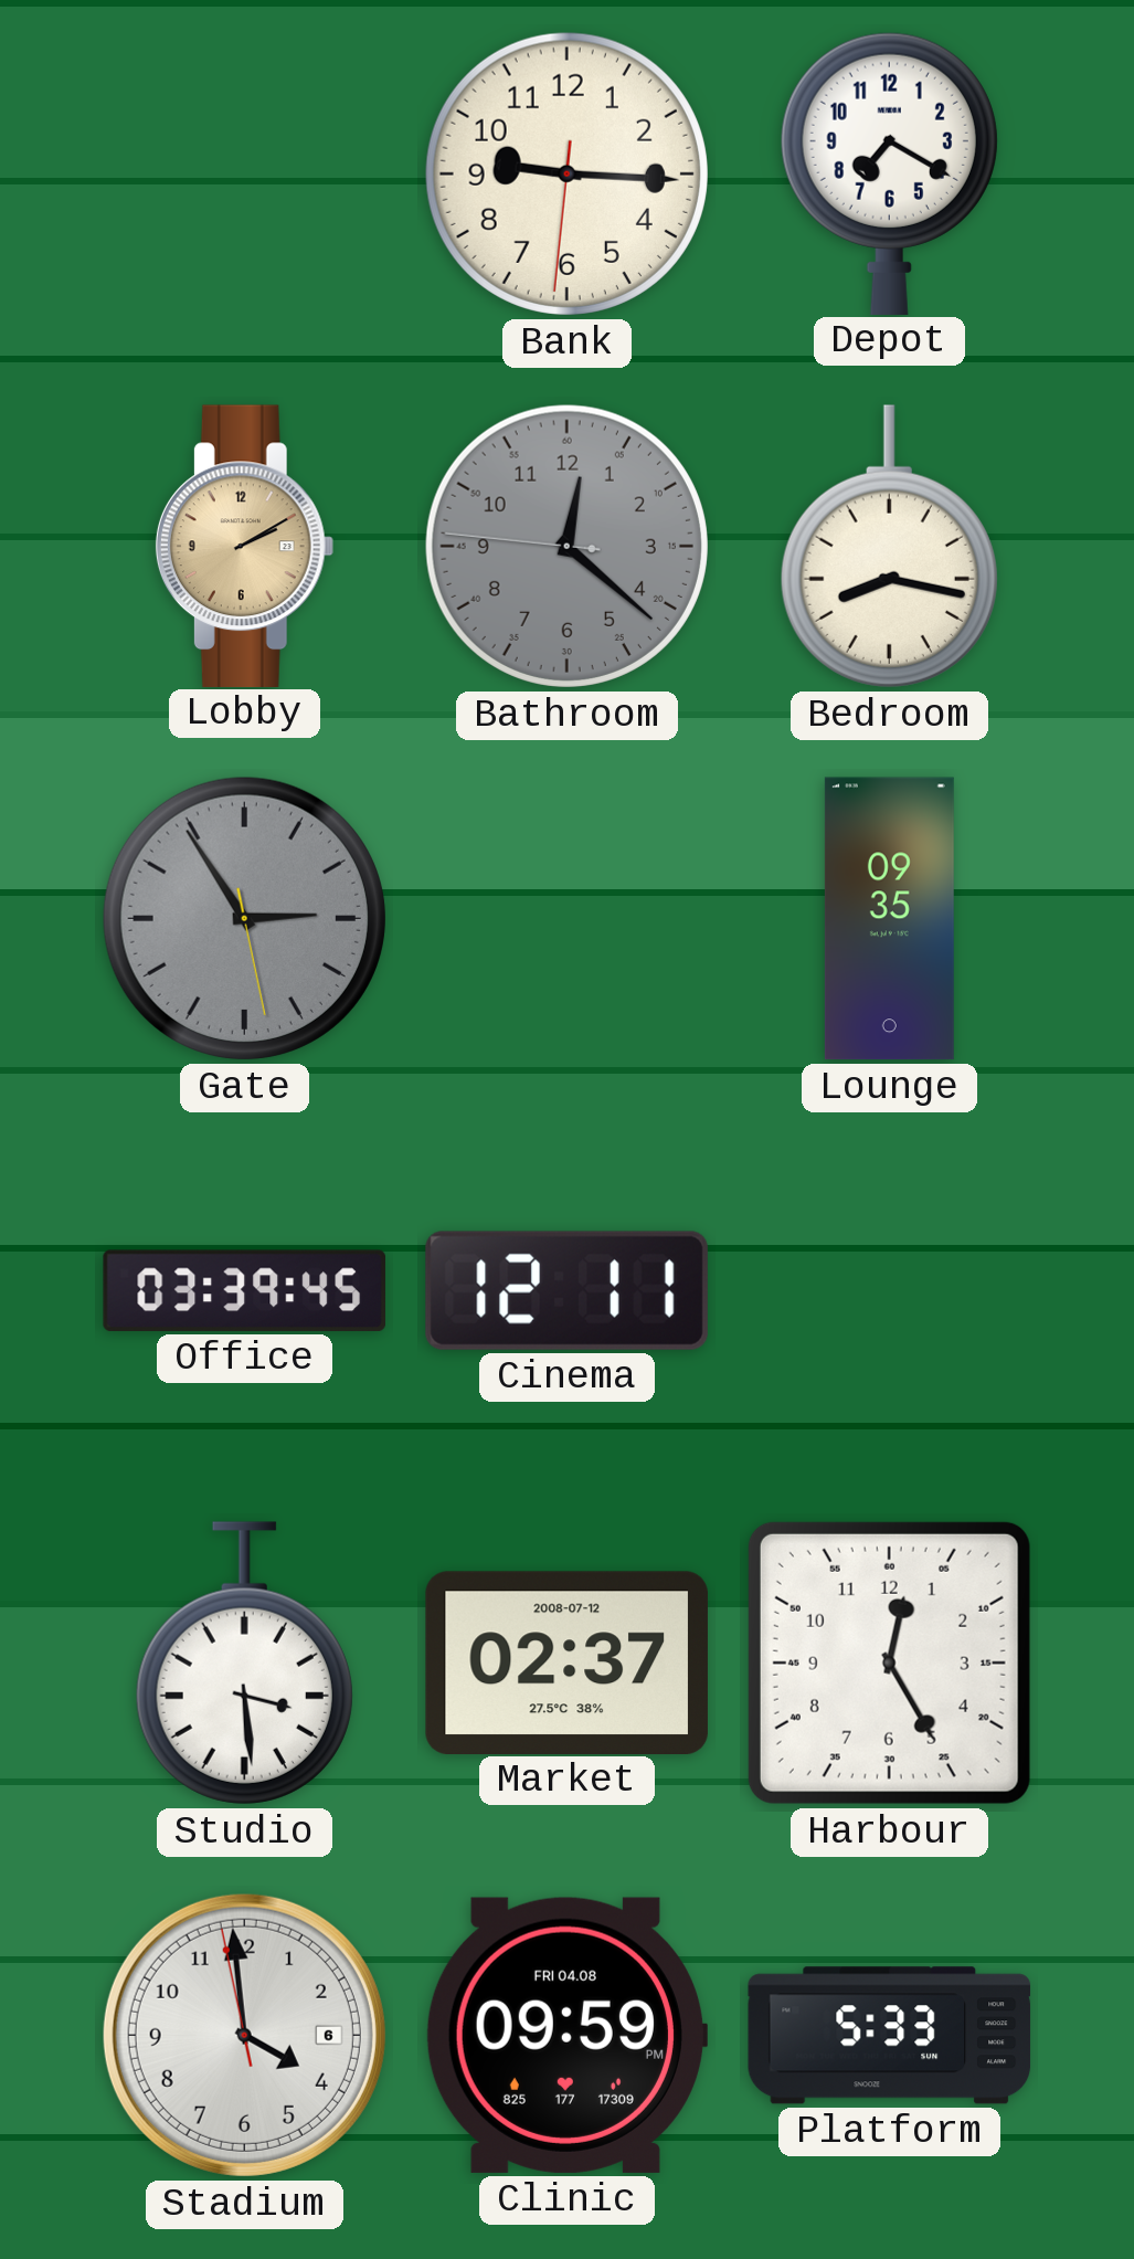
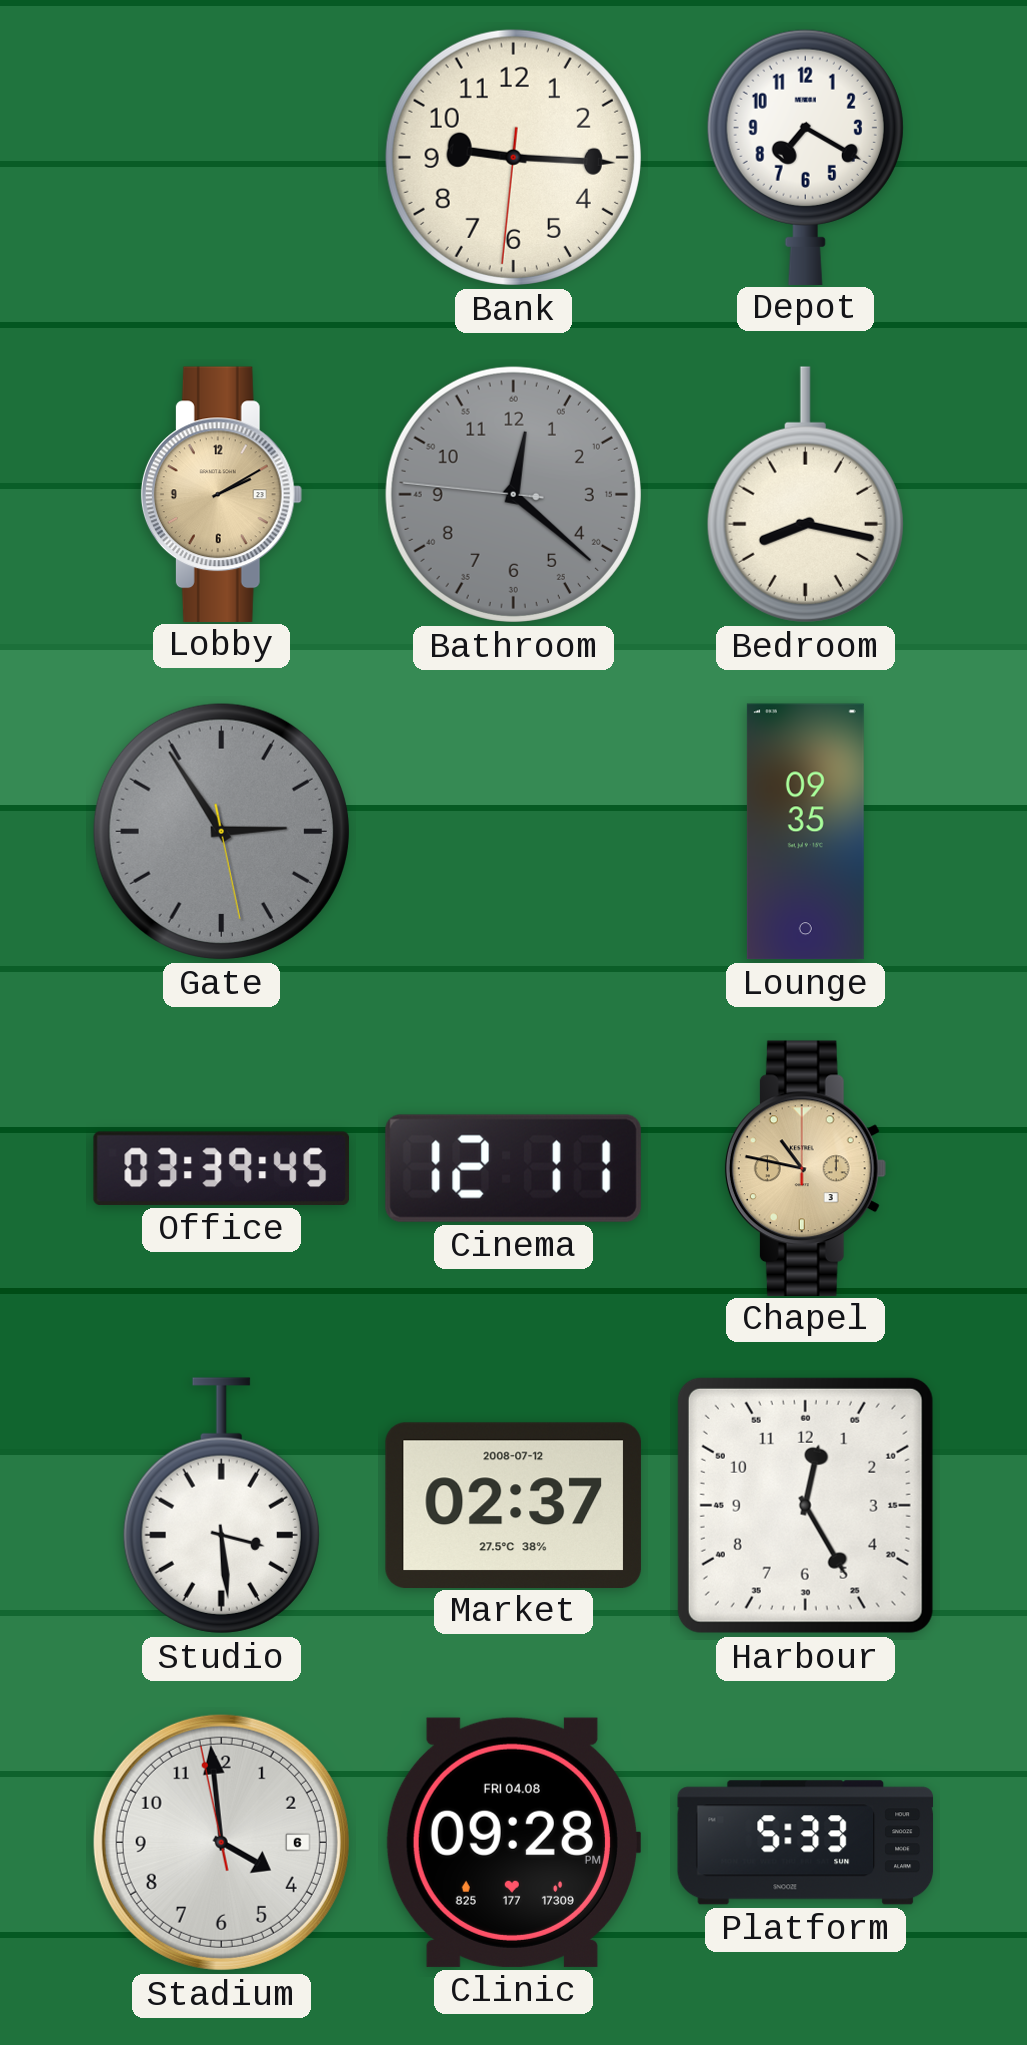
Chapel: none -> 10:47
Clinic: 09:59 -> 09:28
